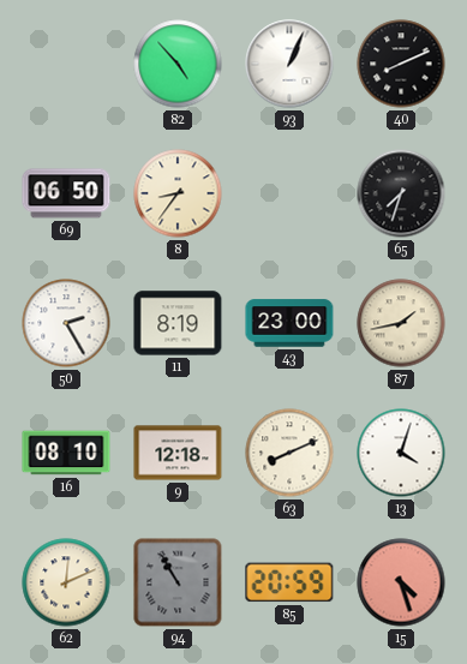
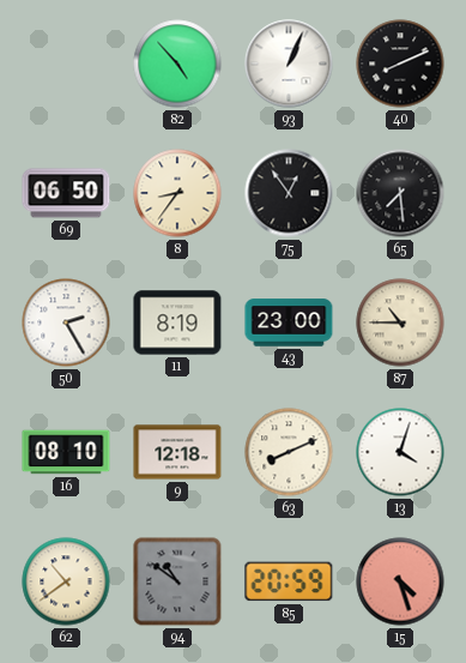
75: none -> 12:54
65: 7:33 -> 7:29
87: 1:43 -> 10:45
62: 12:11 -> 10:39
94: 10:55 -> 10:51
